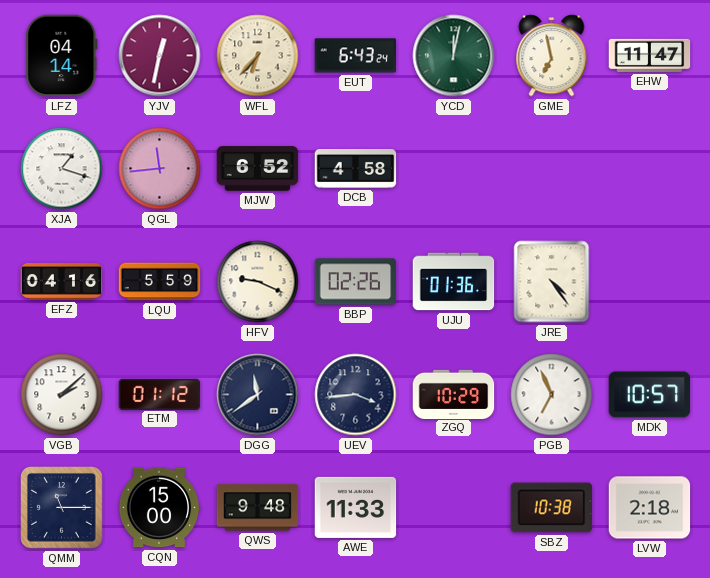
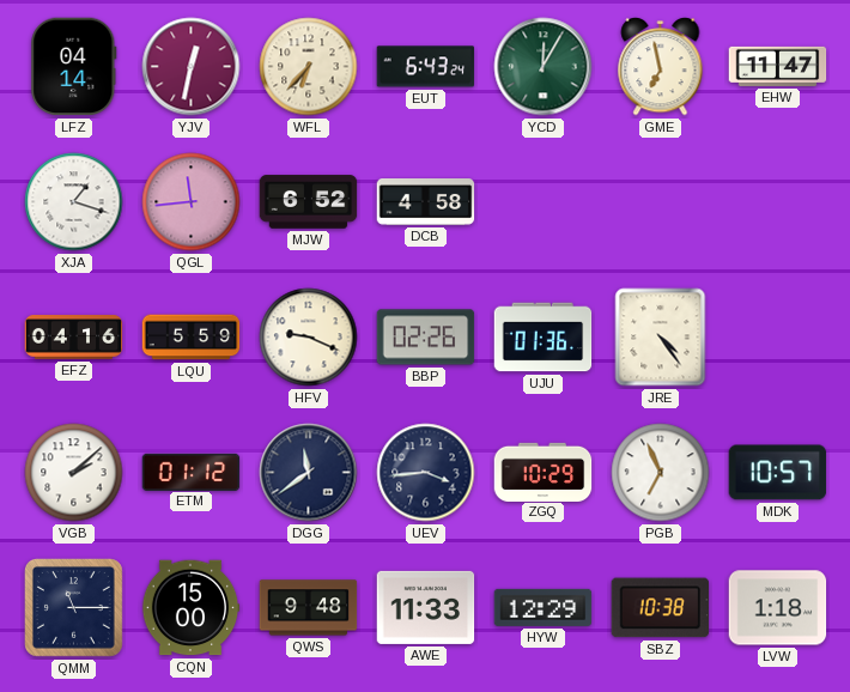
YCD: 12:02 -> 12:05
HYW: none -> 12:29
LVW: 2:18 -> 1:18
